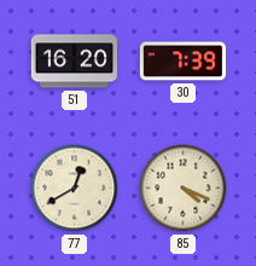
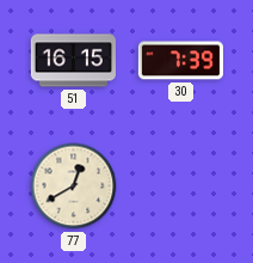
51: 16:20 -> 16:15
85: 4:19 -> none
